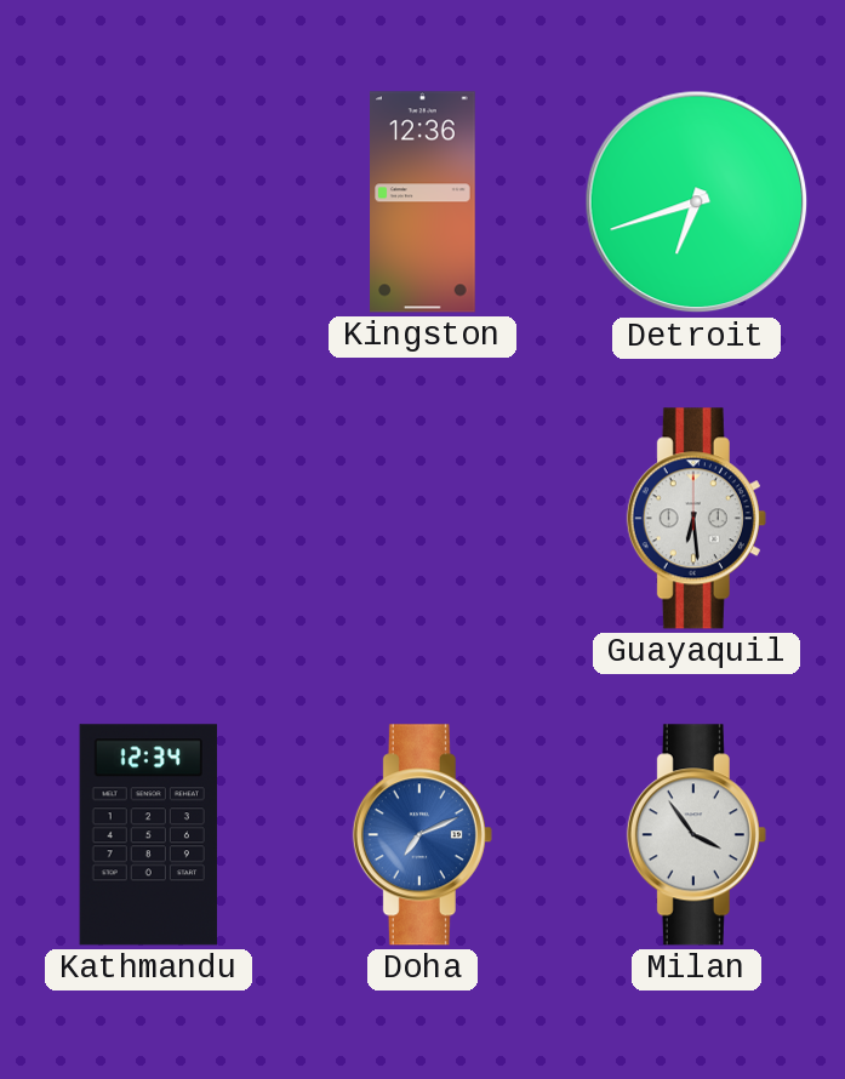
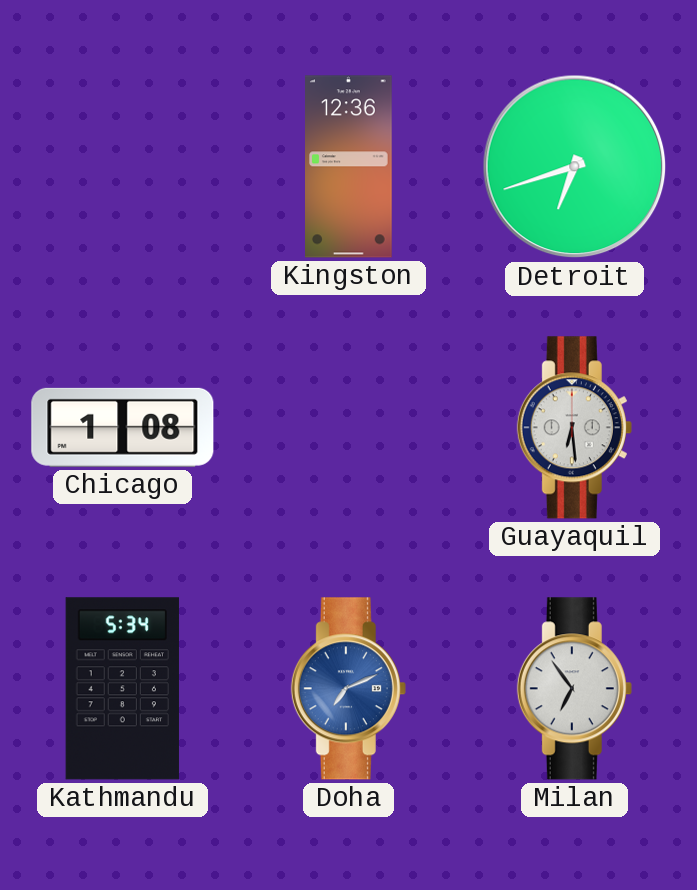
Chicago: none -> 1:08
Kathmandu: 12:34 -> 5:34
Milan: 3:54 -> 6:54
